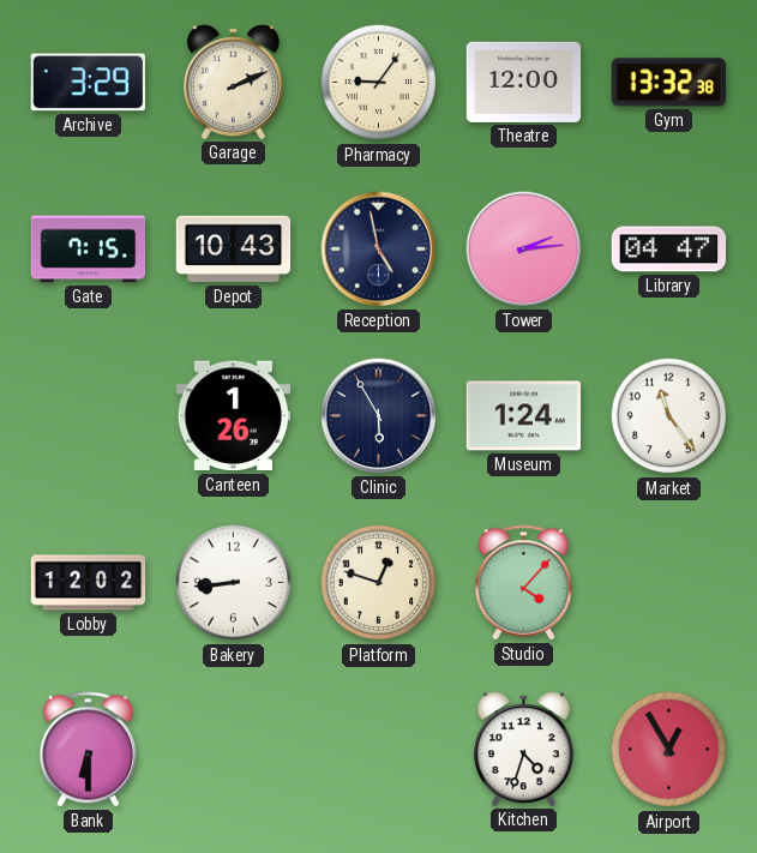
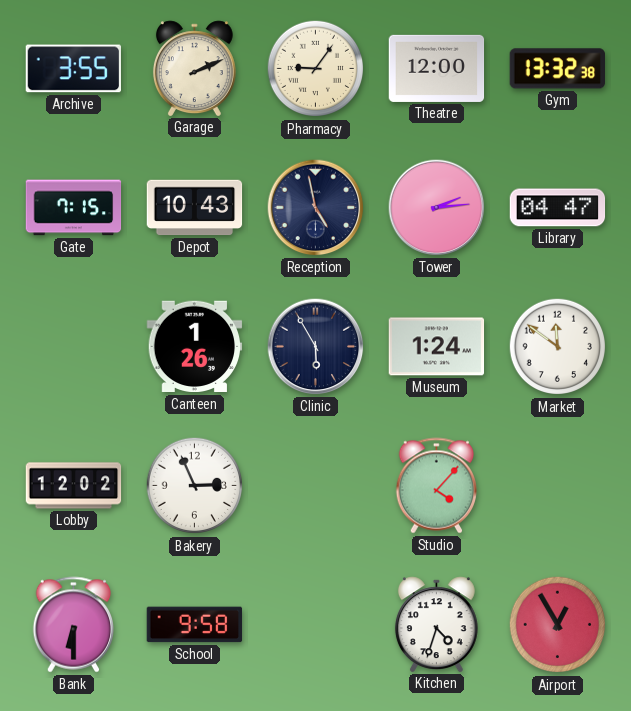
Archive: 3:29 -> 3:55
Market: 11:24 -> 11:51
Bakery: 8:44 -> 2:56
Platform: 12:48 -> none
School: none -> 9:58
